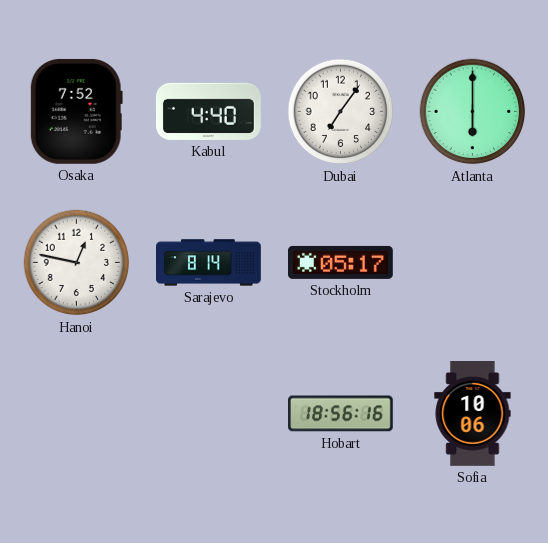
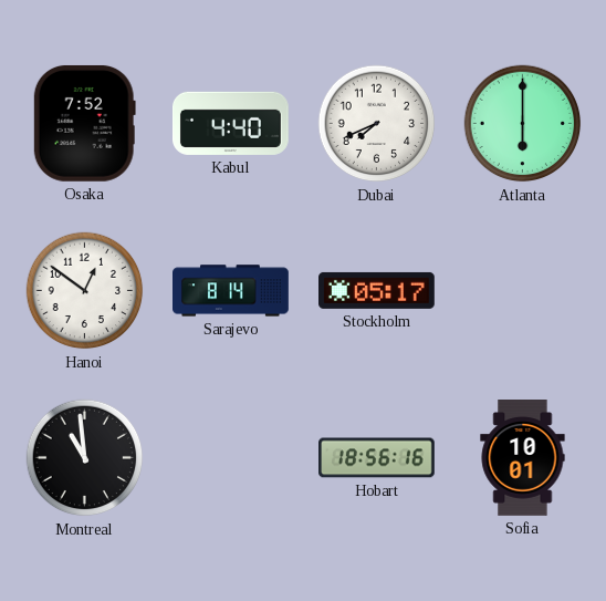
Dubai: 7:06 -> 7:41
Hanoi: 12:47 -> 12:51
Montreal: none -> 10:59
Sofia: 10:06 -> 10:01
